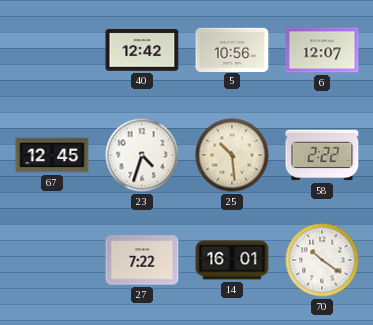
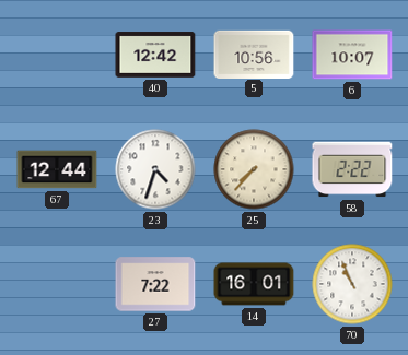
6: 12:07 -> 10:07
67: 12:45 -> 12:44
25: 10:29 -> 7:37
70: 10:21 -> 10:56
